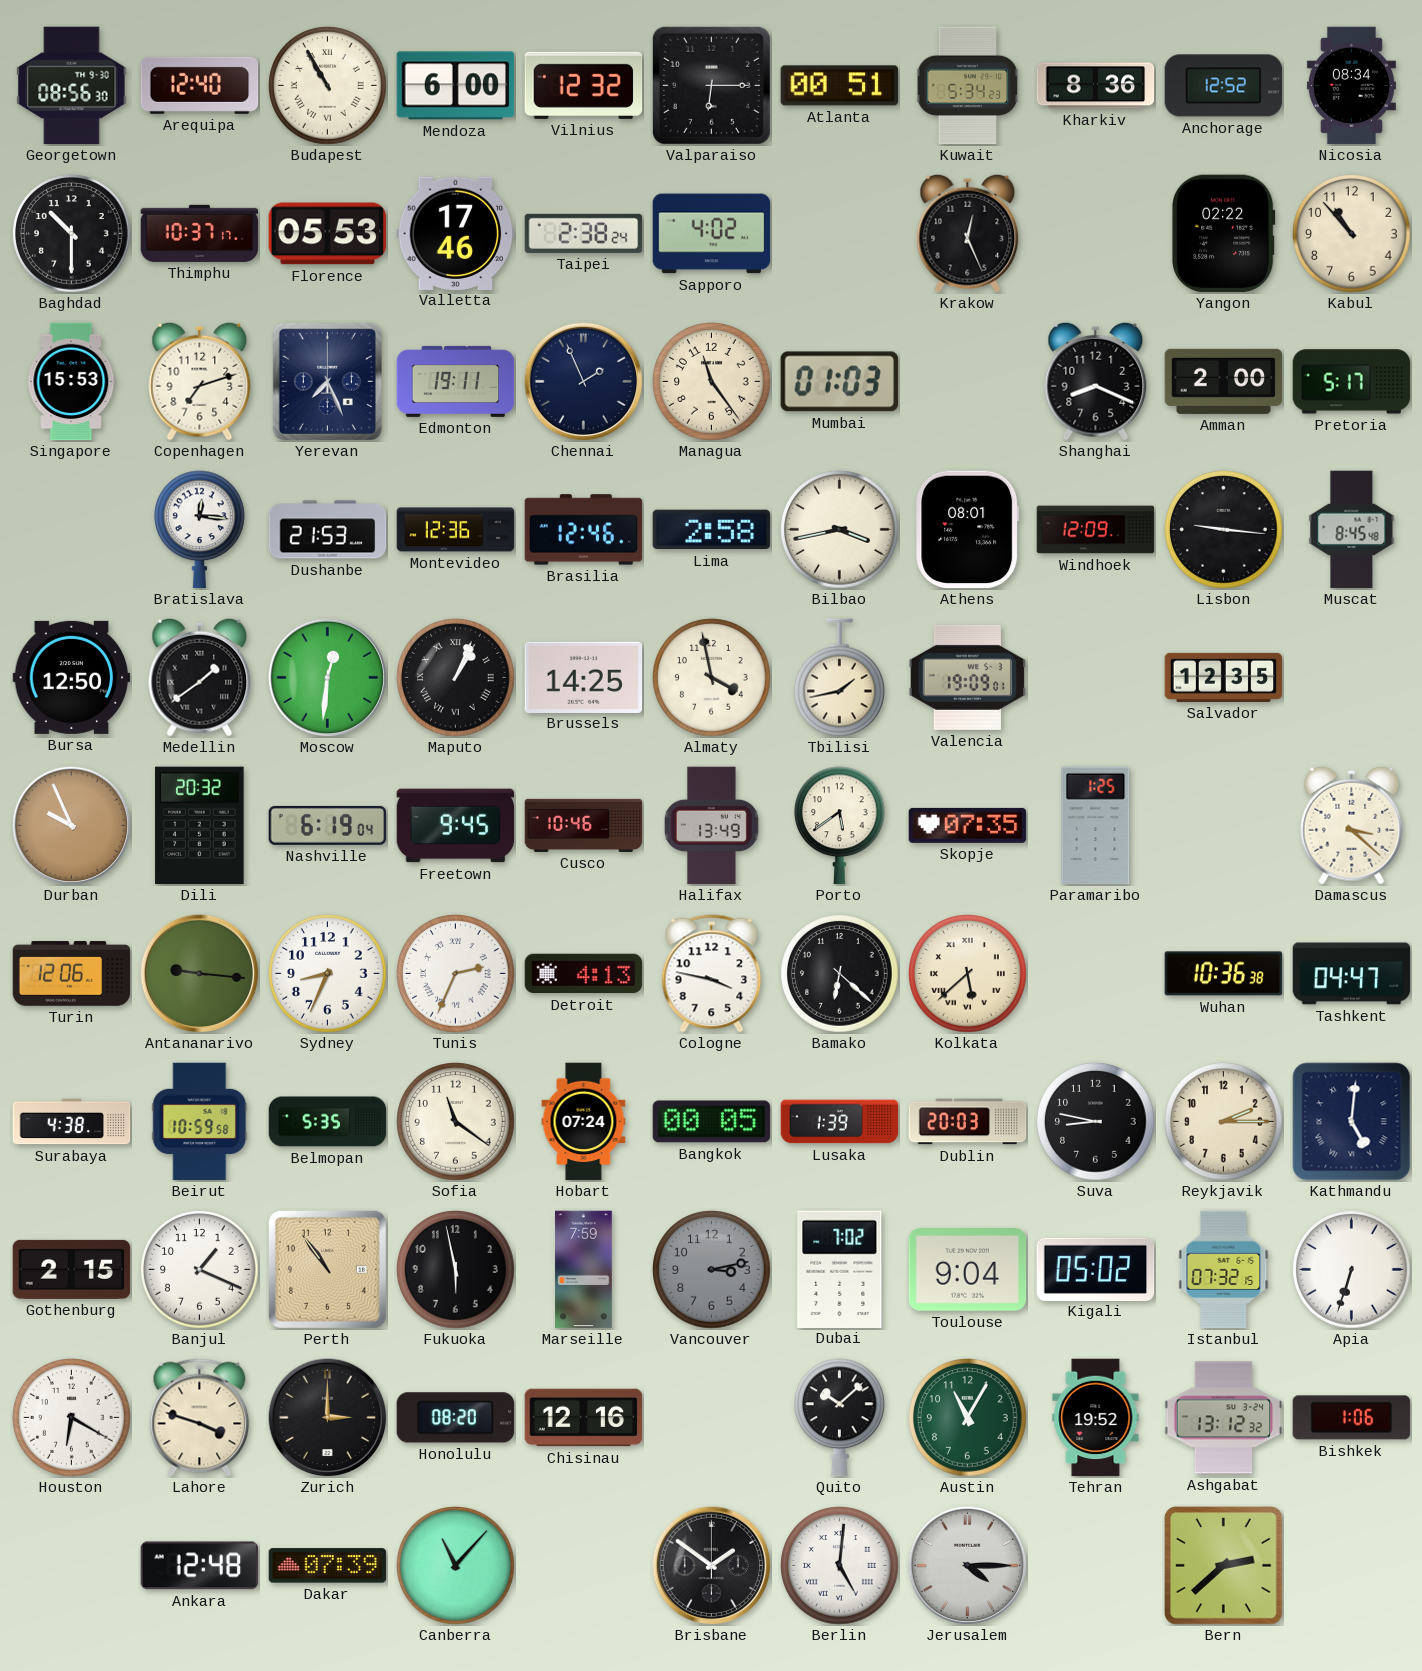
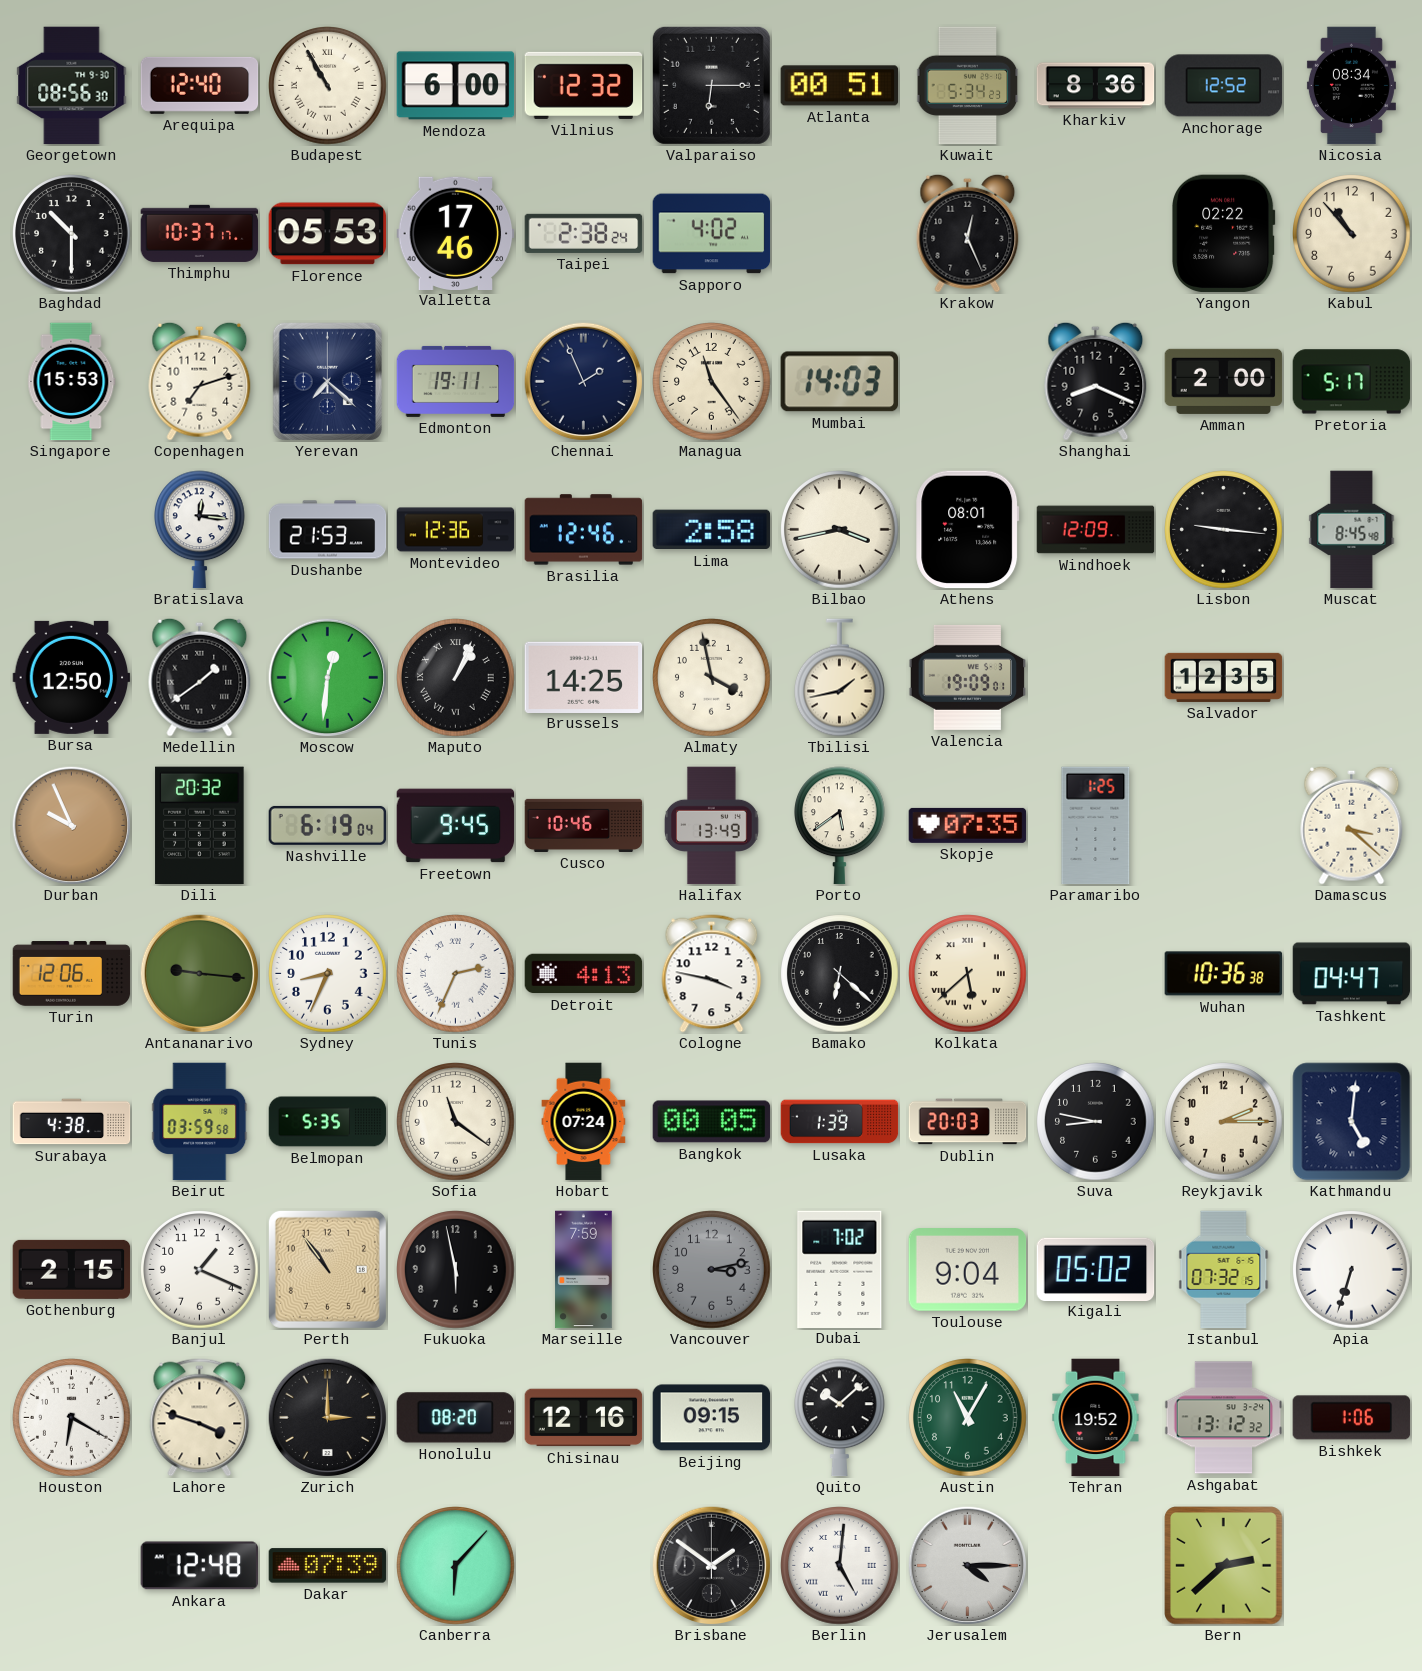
Yerevan: 7:26 -> 7:22
Mumbai: 01:03 -> 14:03
Beirut: 10:59 -> 03:59
Beijing: none -> 09:15
Canberra: 11:07 -> 6:07
